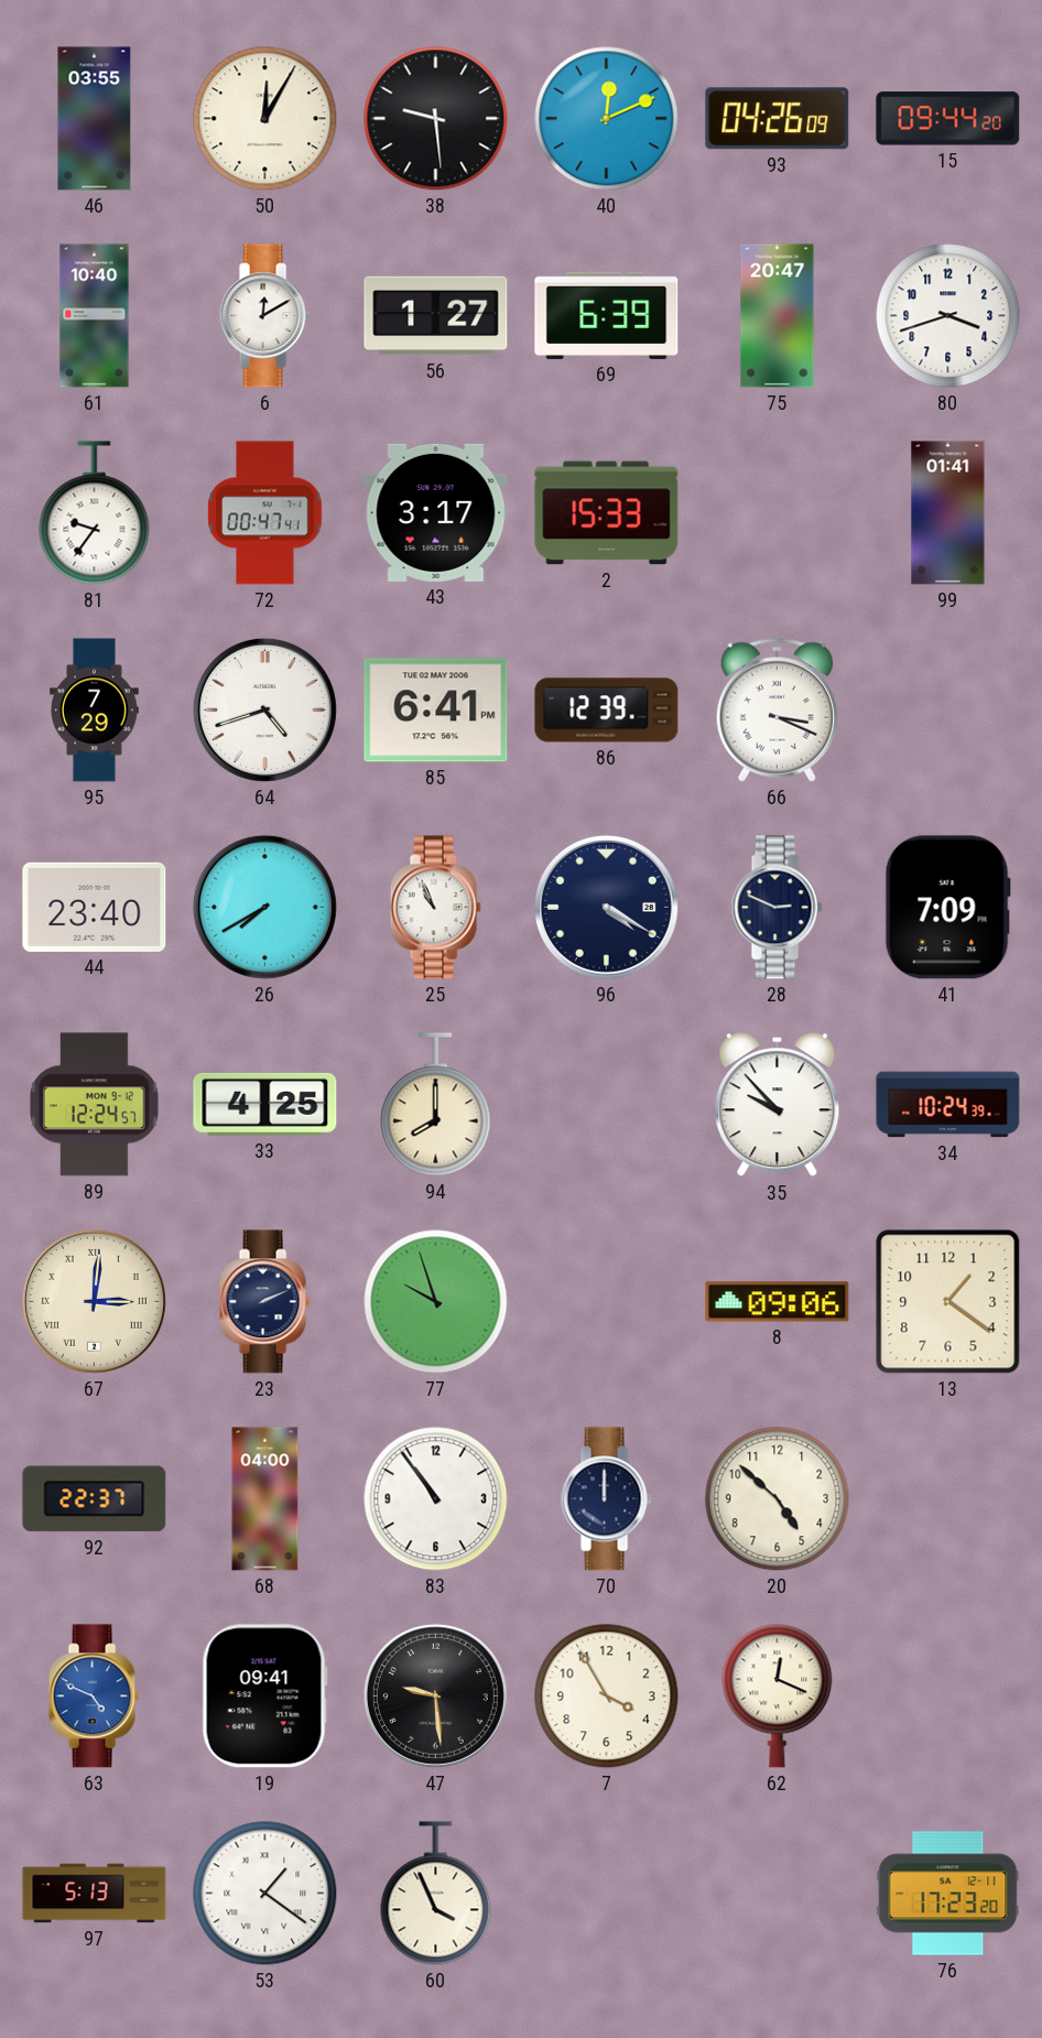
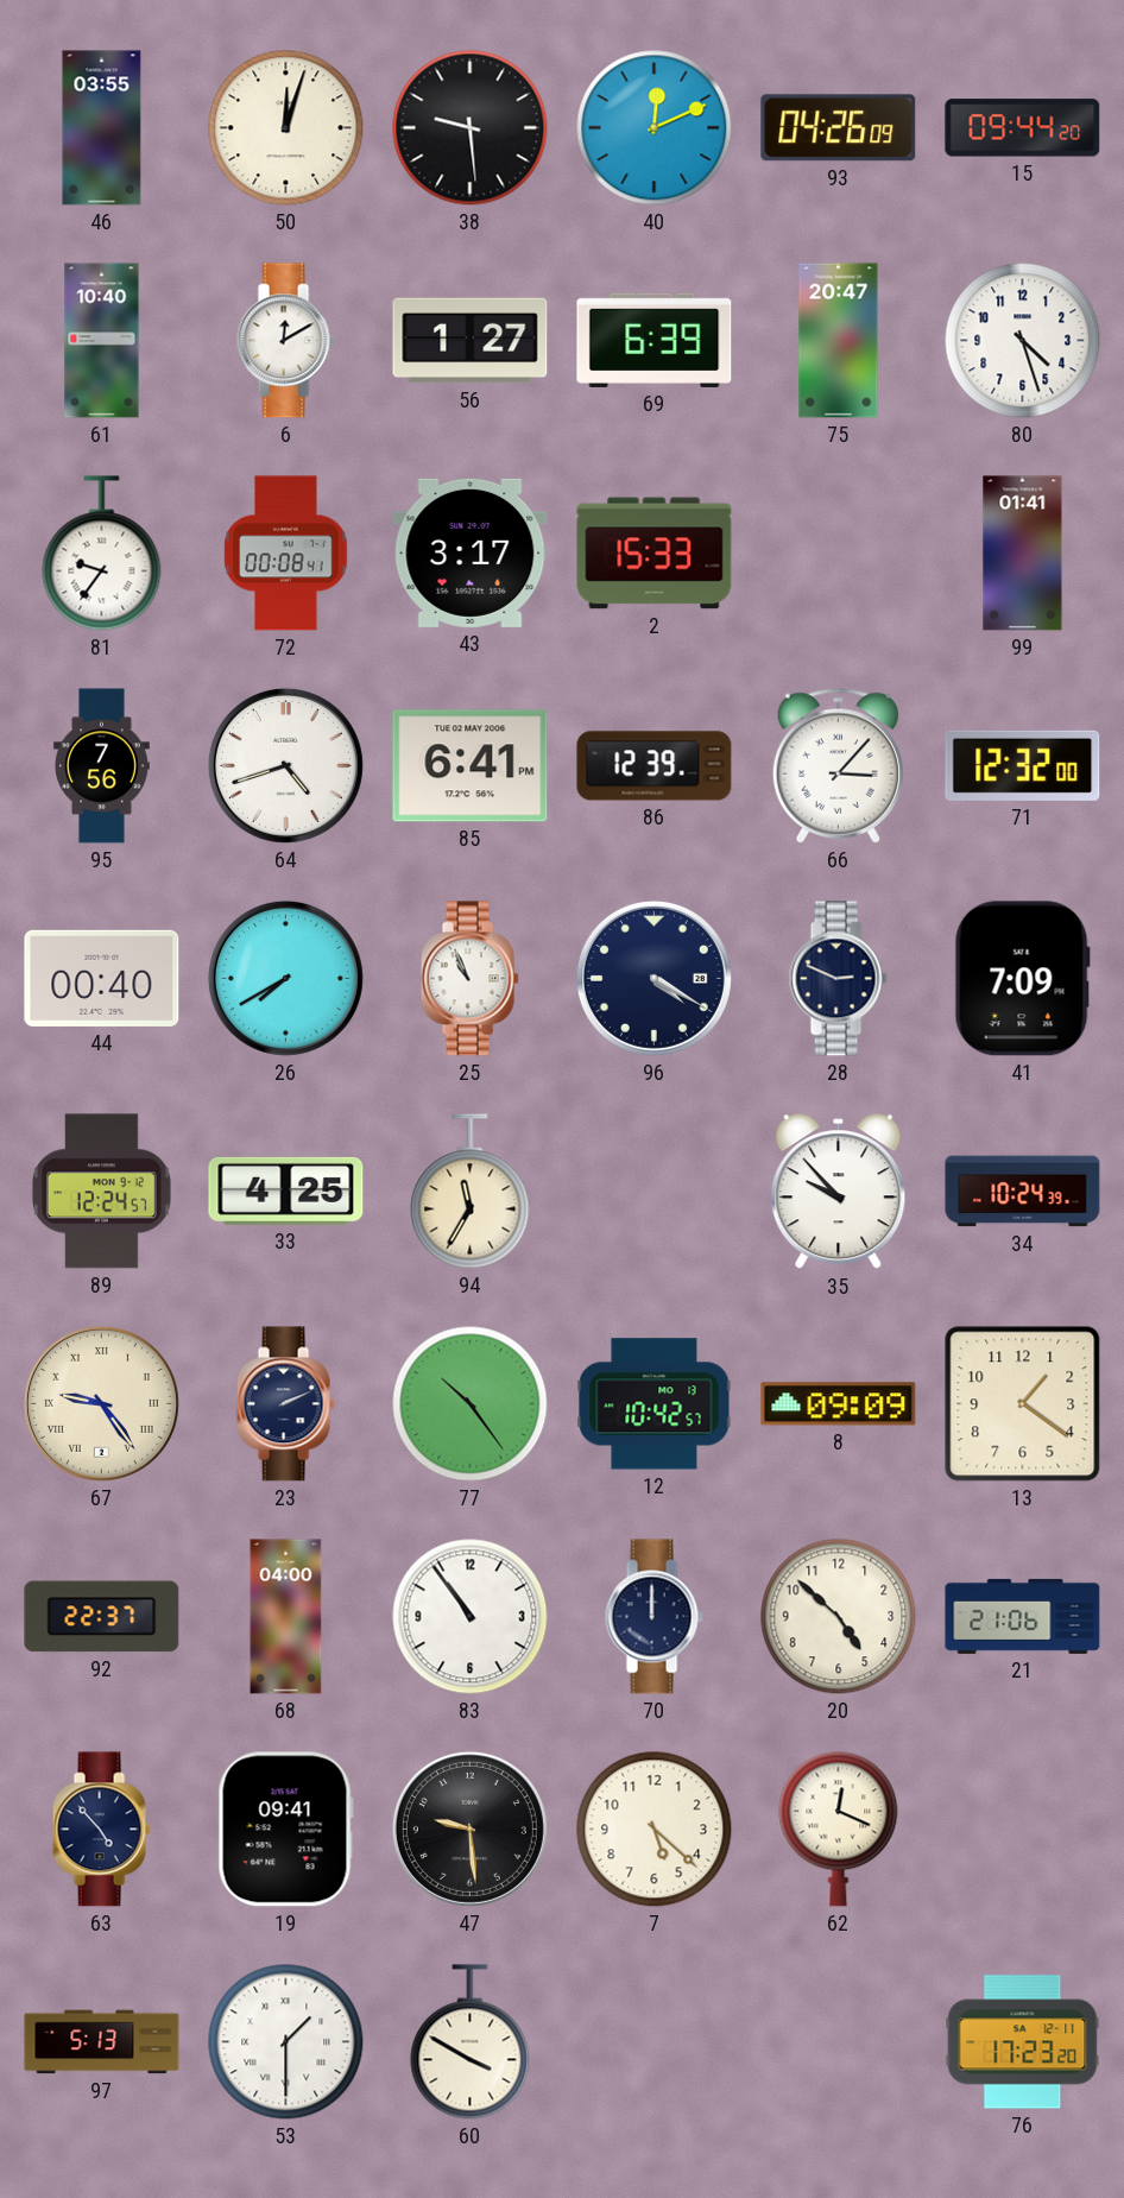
50: 12:05 -> 12:03
80: 3:42 -> 4:27
72: 00:47 -> 00:08
95: 7:29 -> 7:56
66: 3:19 -> 3:07
71: none -> 12:32
44: 23:40 -> 00:40
94: 8:00 -> 11:35
67: 3:01 -> 9:24
77: 9:57 -> 10:24
12: none -> 10:42
8: 09:06 -> 09:09
21: none -> 21:06
63: 4:49 -> 4:53
63 dial: blue -> navy
7: 3:55 -> 5:22
53: 1:21 -> 1:30
60: 3:56 -> 3:50
